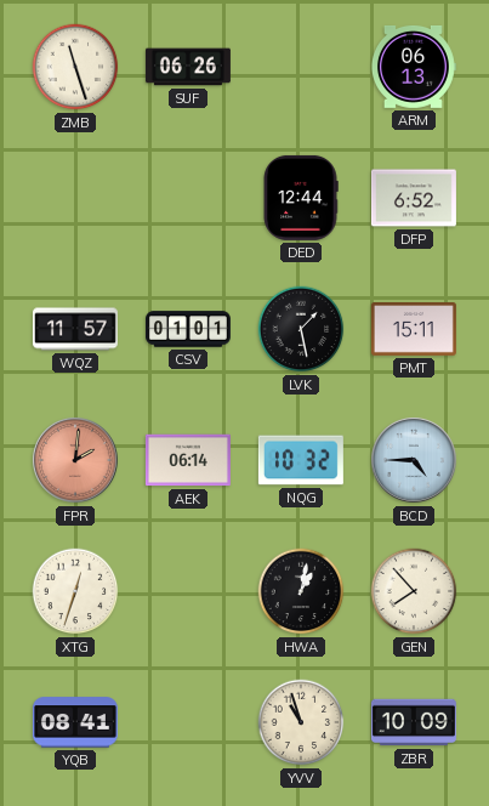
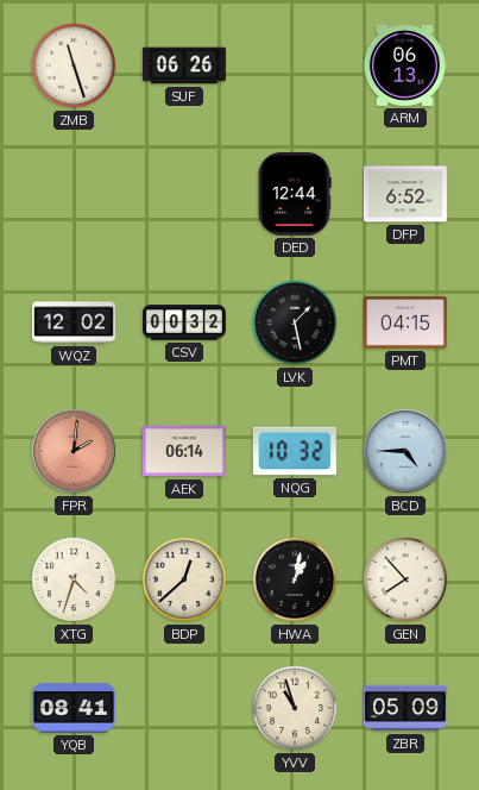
WQZ: 11:57 -> 12:02
CSV: 01:01 -> 00:32
PMT: 15:11 -> 04:15
XTG: 12:33 -> 4:33
BDP: none -> 12:38
ZBR: 10:09 -> 05:09
